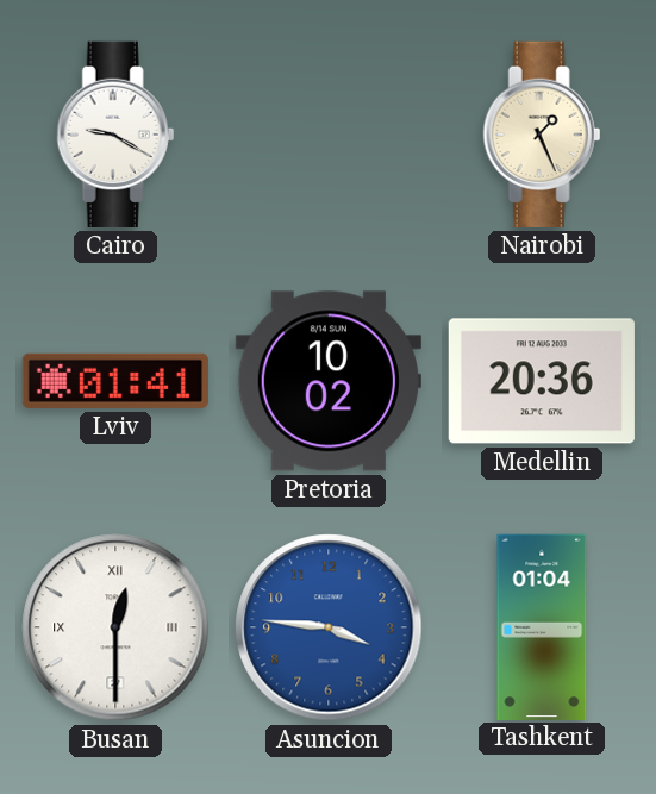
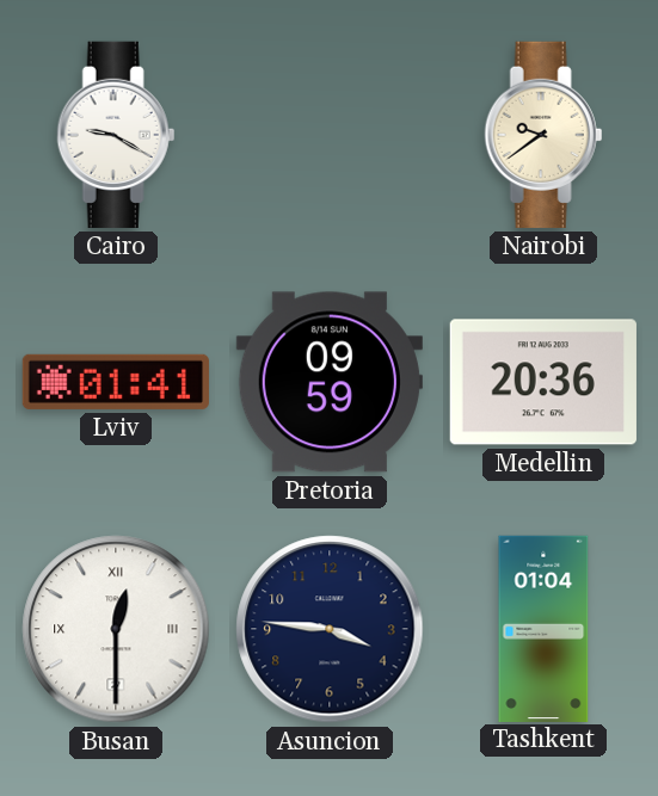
Nairobi: 1:26 -> 9:39
Pretoria: 10:02 -> 09:59
Asuncion dial: blue -> navy
